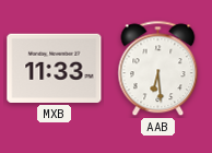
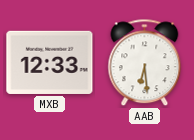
MXB: 11:33 -> 12:33
